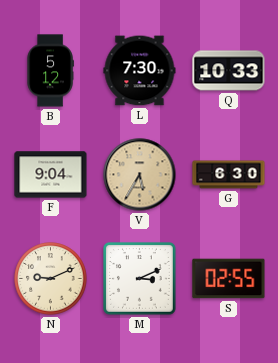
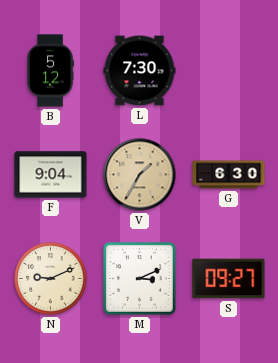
Q: 10:33 -> none
V: 5:35 -> 1:35
S: 02:55 -> 09:27
